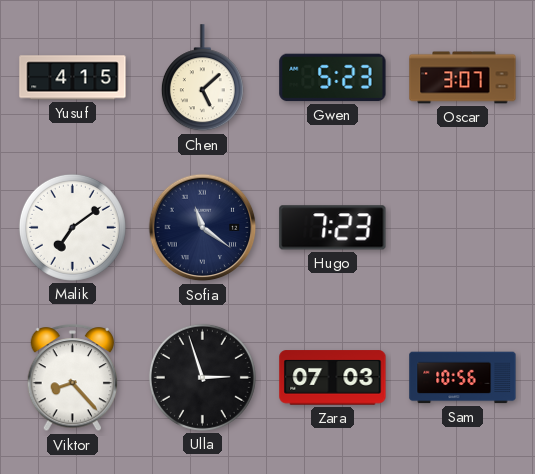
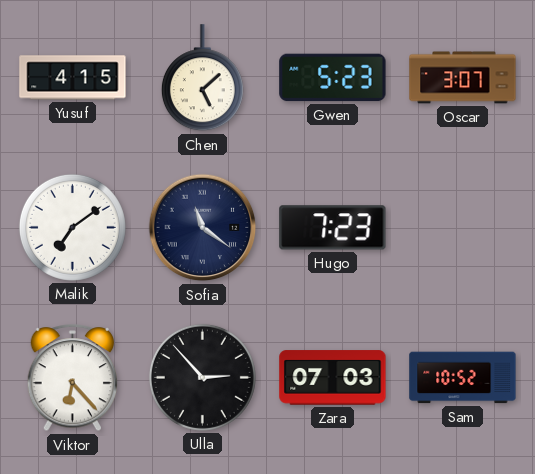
Viktor: 8:23 -> 6:23
Ulla: 2:57 -> 2:53
Sam: 10:56 -> 10:52
